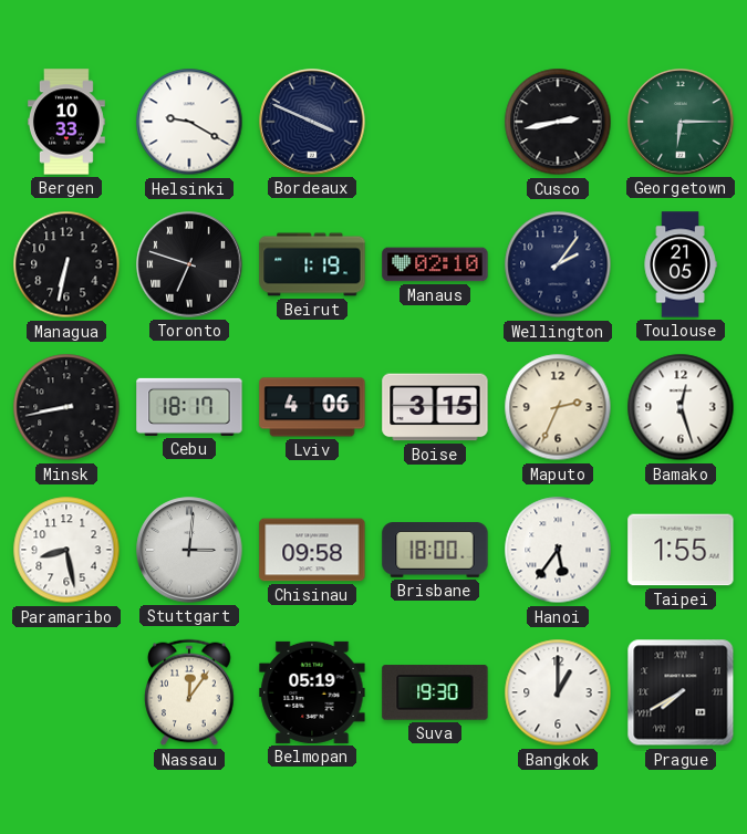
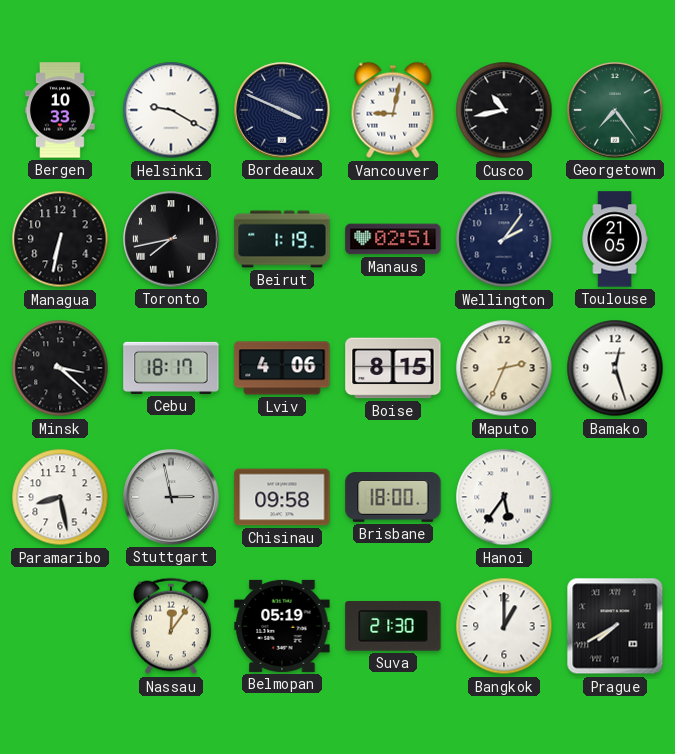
Vancouver: none -> 9:02
Cusco: 2:43 -> 10:43
Georgetown: 6:15 -> 7:24
Toronto: 6:48 -> 7:43
Manaus: 02:10 -> 02:51
Minsk: 8:43 -> 3:22
Boise: 3:15 -> 8:15
Stuttgart: 3:01 -> 2:58
Taipei: 1:55 -> none
Suva: 19:30 -> 21:30
